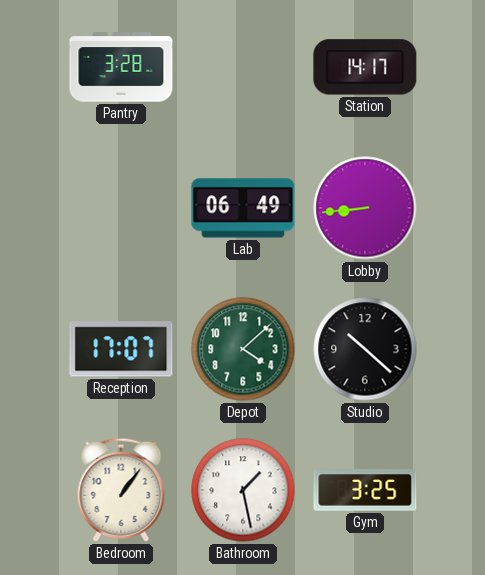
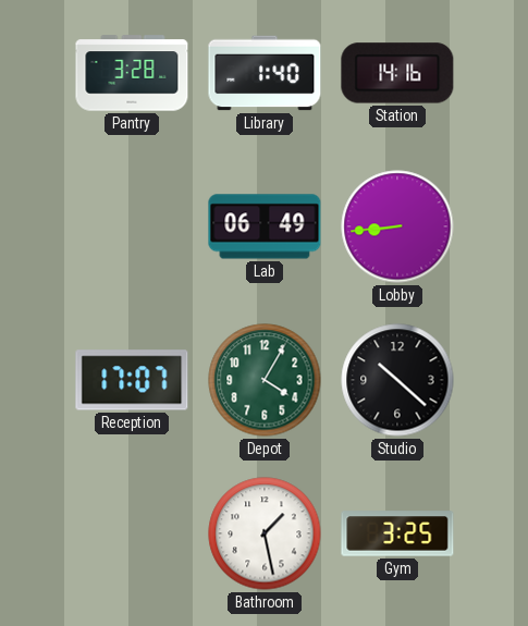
Library: none -> 1:40
Station: 14:17 -> 14:16
Depot: 4:08 -> 4:05
Bedroom: 1:06 -> none
